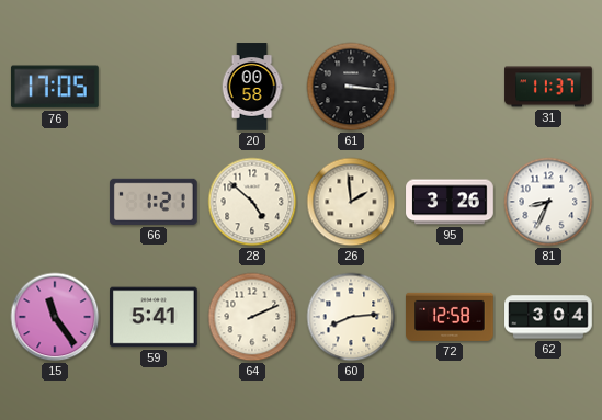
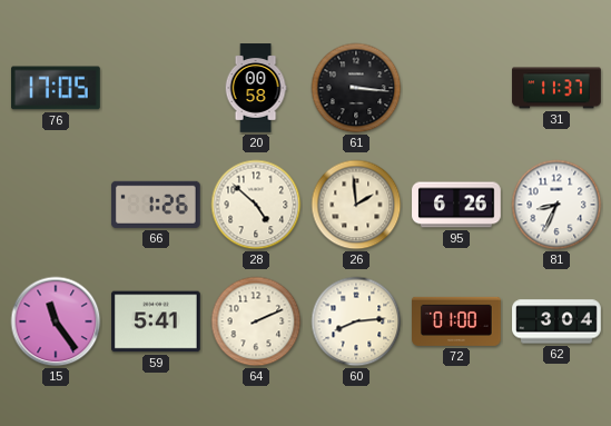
66: 1:21 -> 1:26
95: 3:26 -> 6:26
72: 12:58 -> 01:00
